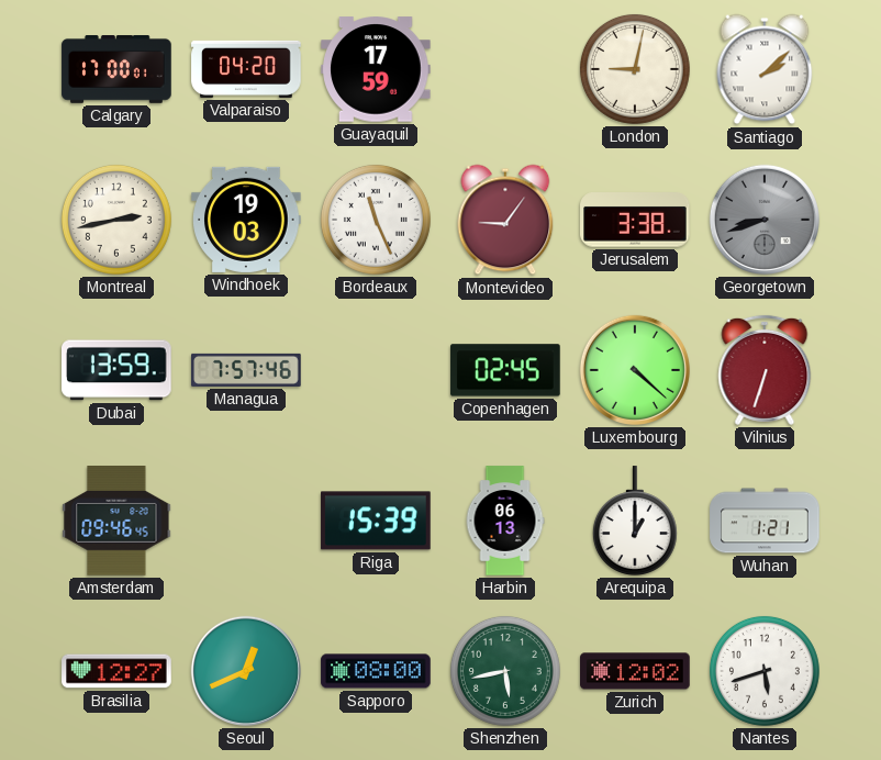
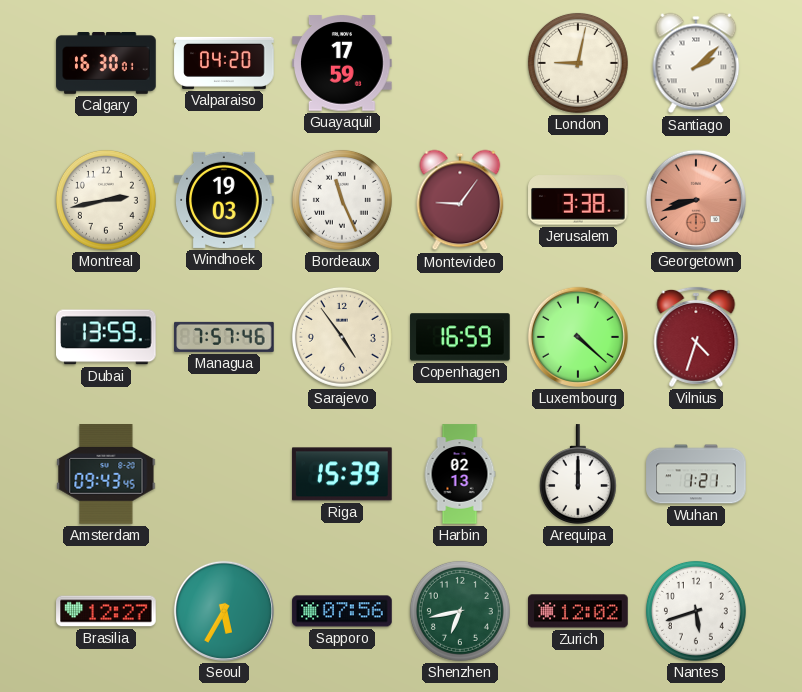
Calgary: 17:00 -> 16:30
Georgetown dial: grey -> salmon
Sarajevo: none -> 4:54
Copenhagen: 02:45 -> 16:59
Vilnius: 6:33 -> 4:33
Amsterdam: 09:46 -> 09:43
Harbin: 06:13 -> 02:13
Arequipa: 1:00 -> 12:00
Seoul: 12:41 -> 5:35
Sapporo: 08:00 -> 07:56
Shenzhen: 5:43 -> 6:43
